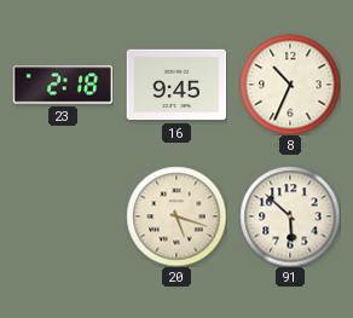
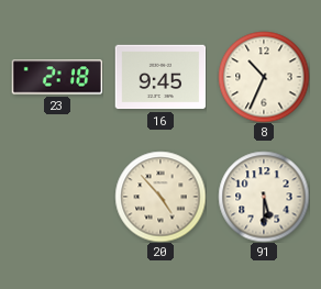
20: 5:18 -> 4:53
91: 5:52 -> 5:30
